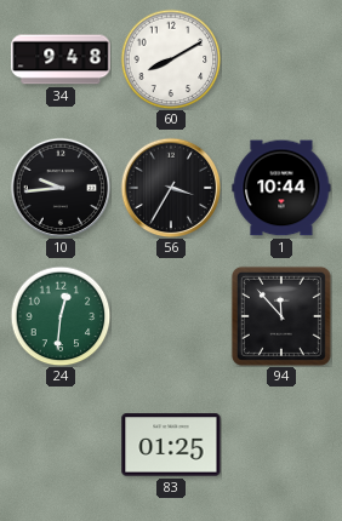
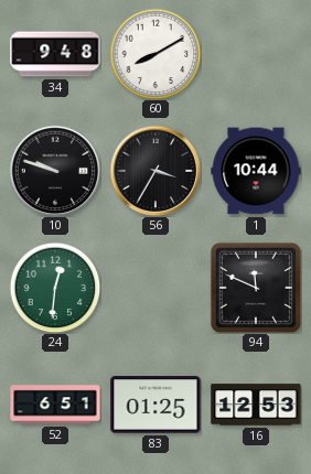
10: 9:44 -> 9:48
94: 11:53 -> 11:49
52: none -> 6:51
16: none -> 12:53
